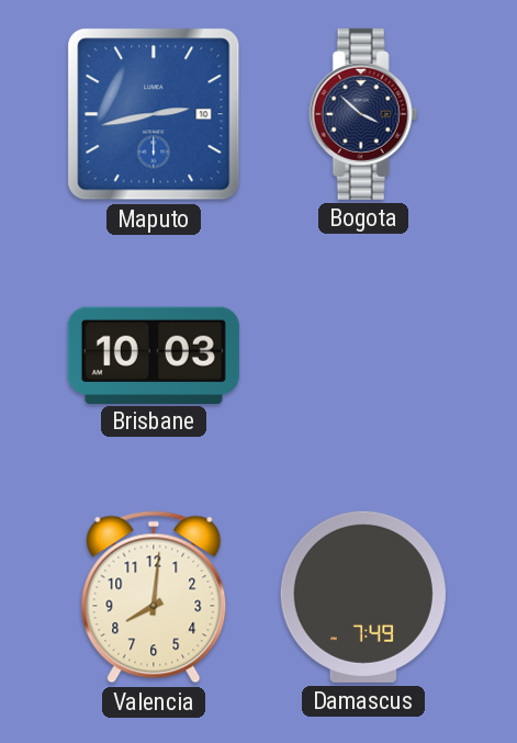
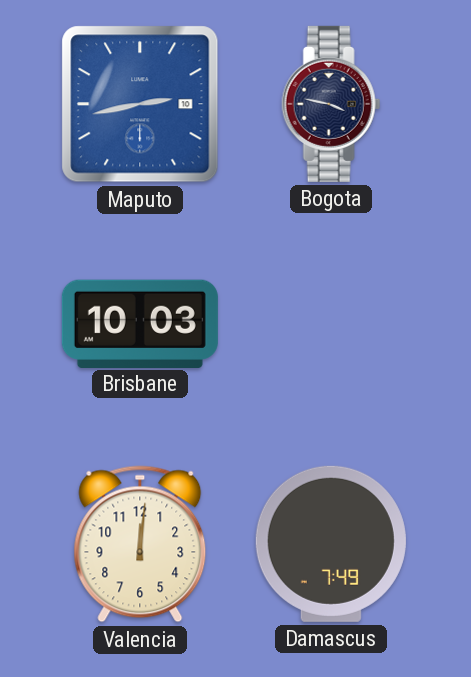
Bogota: 3:52 -> 3:47
Valencia: 8:01 -> 12:01
